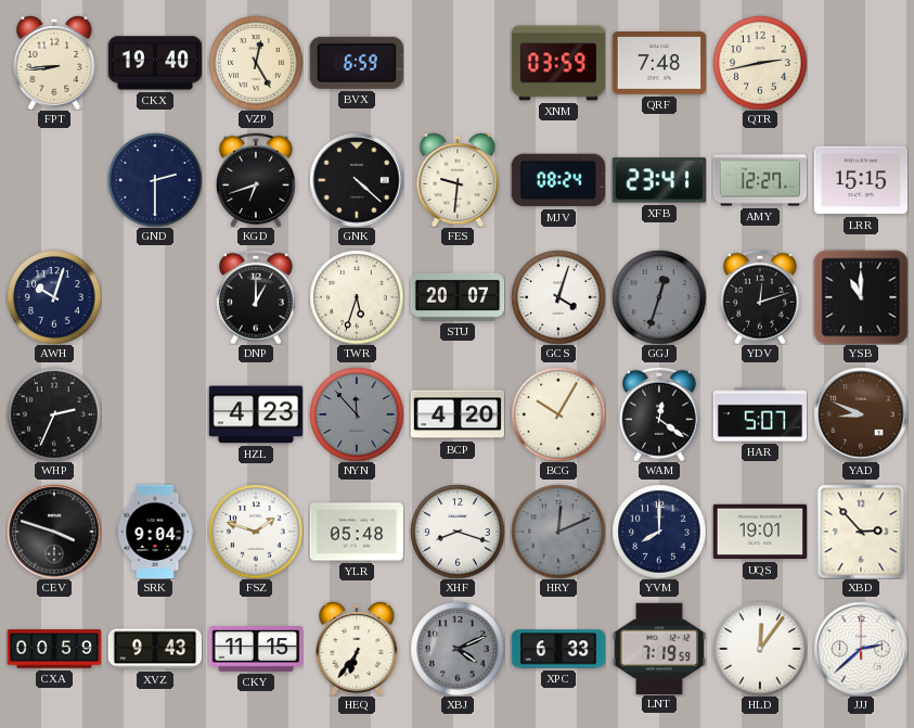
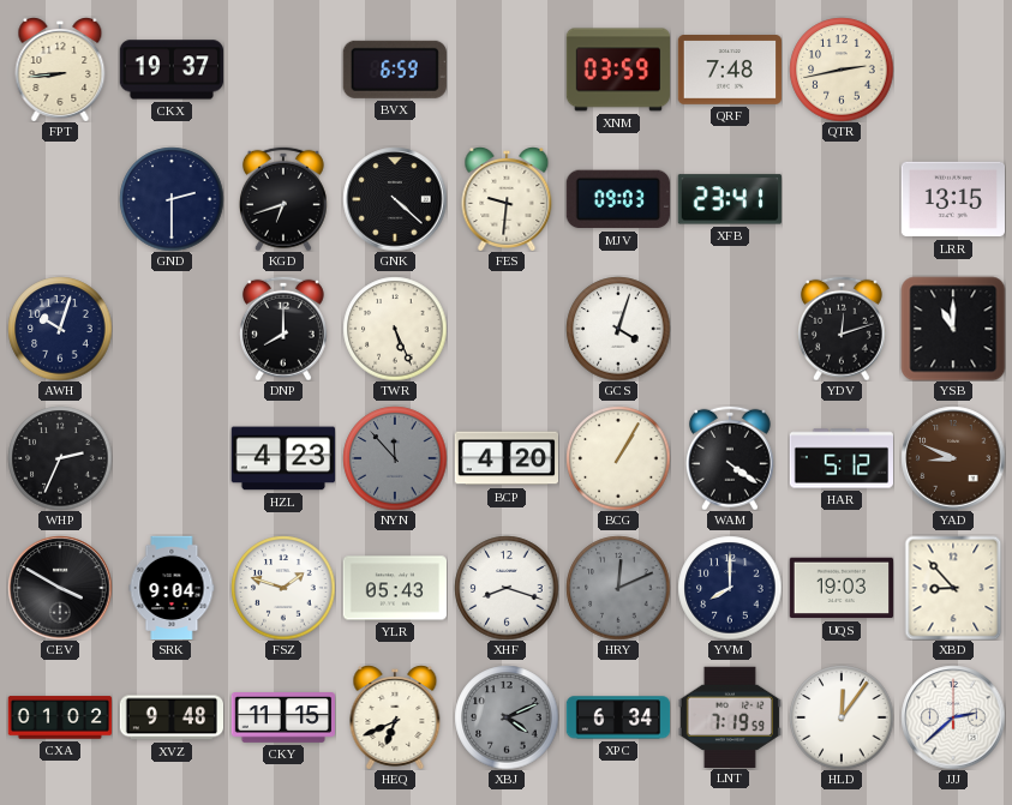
CKX: 19:40 -> 19:37
VZP: 12:25 -> none
MJV: 08:24 -> 09:03
AMY: 12:27 -> none
LRR: 15:15 -> 13:15
DNP: 1:00 -> 8:00
TWR: 5:33 -> 5:26
STU: 20:07 -> none
GGJ: 12:33 -> none
BCG: 10:05 -> 1:05
WAM: 12:21 -> 4:21
HAR: 5:07 -> 5:12
CEV: 3:48 -> 3:50
YLR: 05:48 -> 05:43
UQS: 19:01 -> 19:03
XBD: 2:53 -> 8:53
CXA: 00:59 -> 01:02
XVZ: 9:43 -> 9:48
HEQ: 6:36 -> 6:41
XPC: 6:33 -> 6:34
